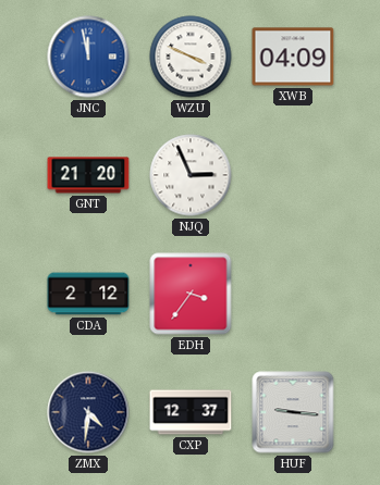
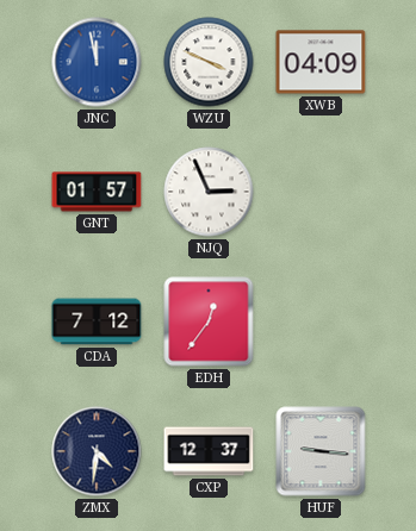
GNT: 21:20 -> 01:57
CDA: 2:12 -> 7:12
EDH: 3:36 -> 12:36
